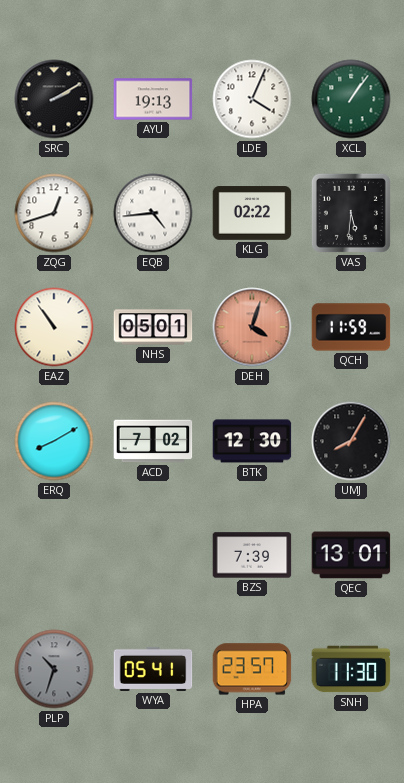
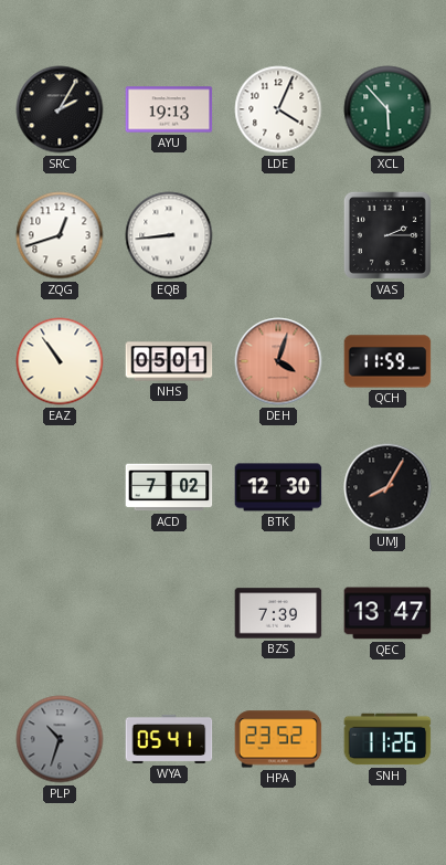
SRC: 2:10 -> 2:05
XCL: 1:06 -> 5:53
EQB: 4:44 -> 8:44
KLG: 02:22 -> none
VAS: 5:31 -> 2:15
ERQ: 8:10 -> none
QEC: 13:01 -> 13:47
HPA: 23:57 -> 23:52
SNH: 11:30 -> 11:26
